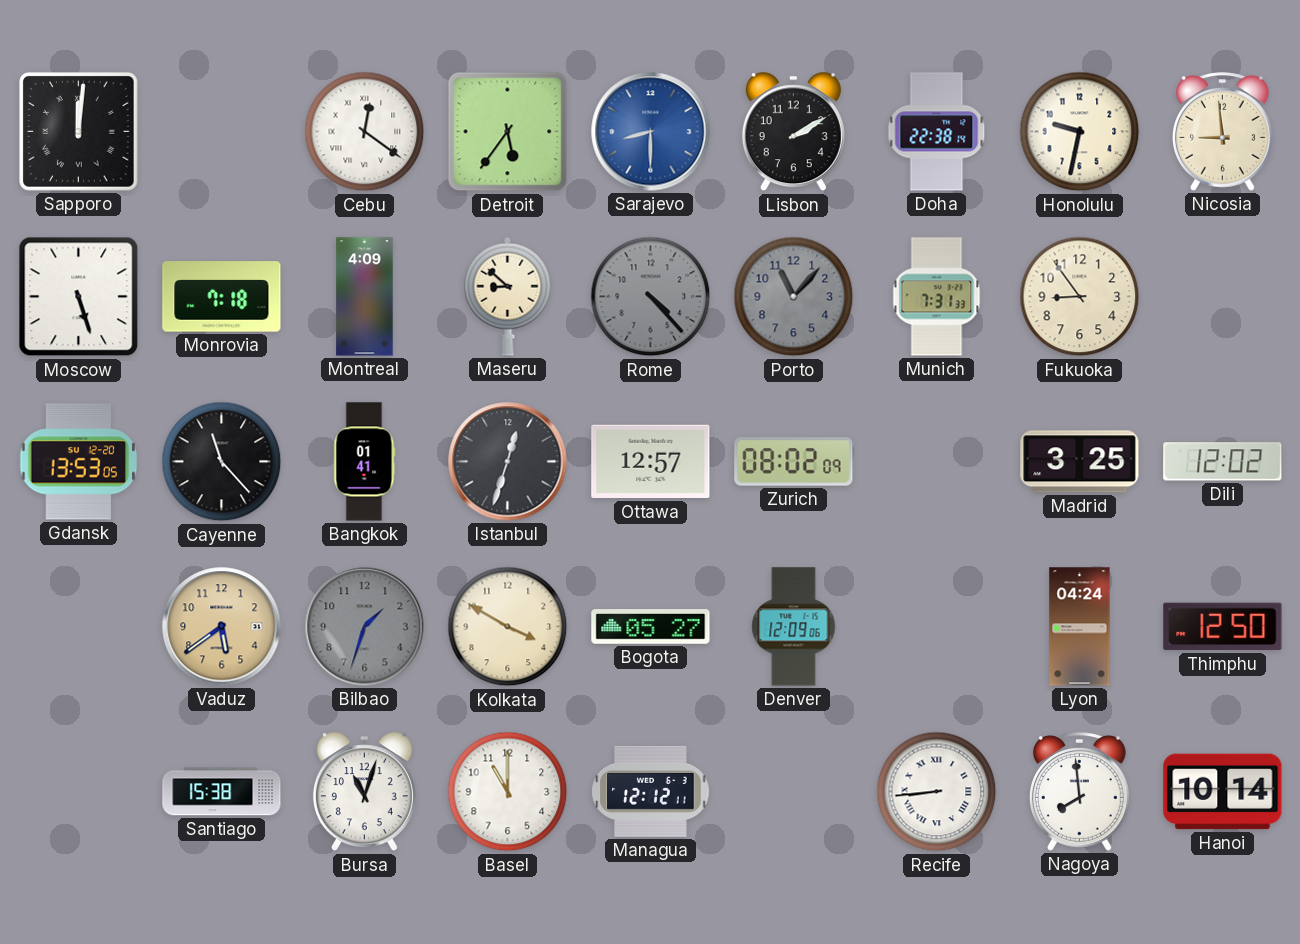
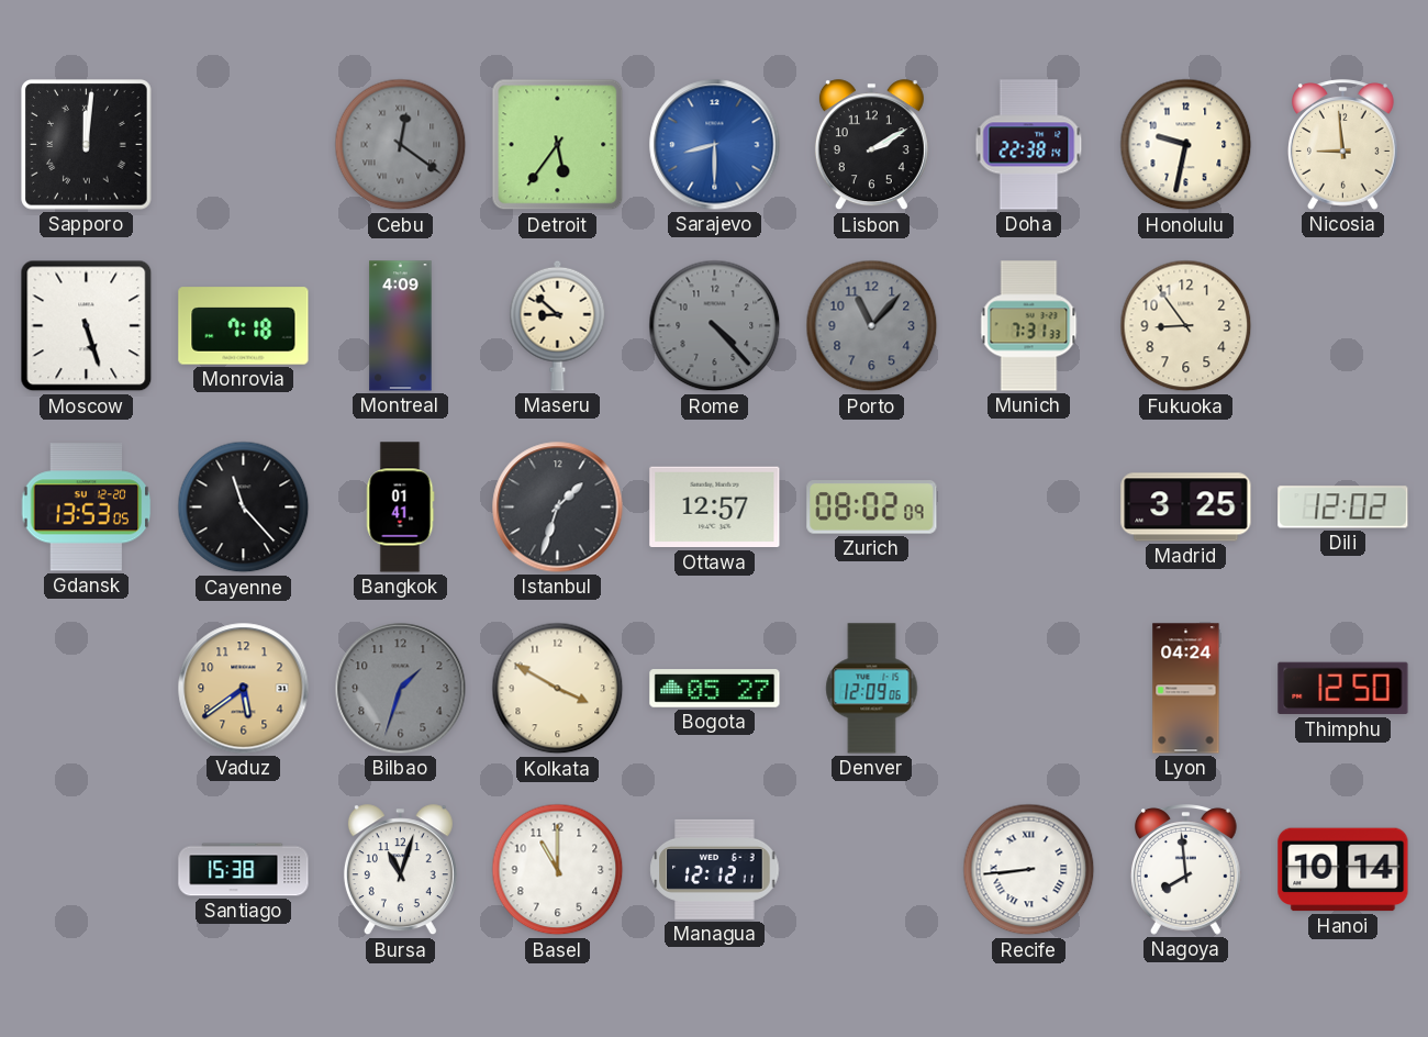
Cebu dial: white -> grey
Istanbul: 12:33 -> 1:33
